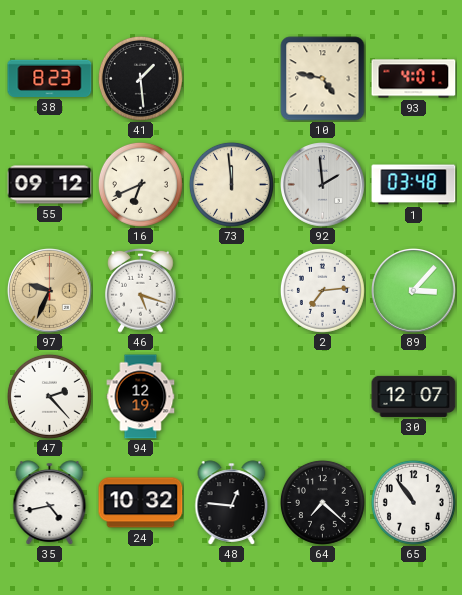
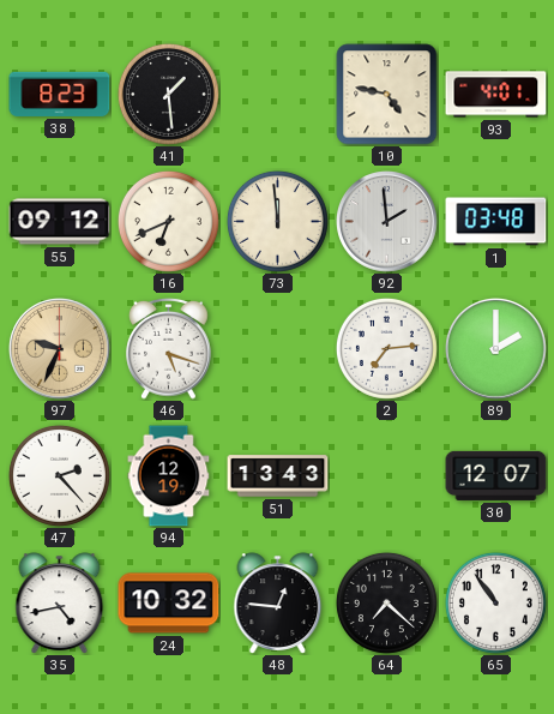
89: 3:07 -> 2:00
51: none -> 13:43
